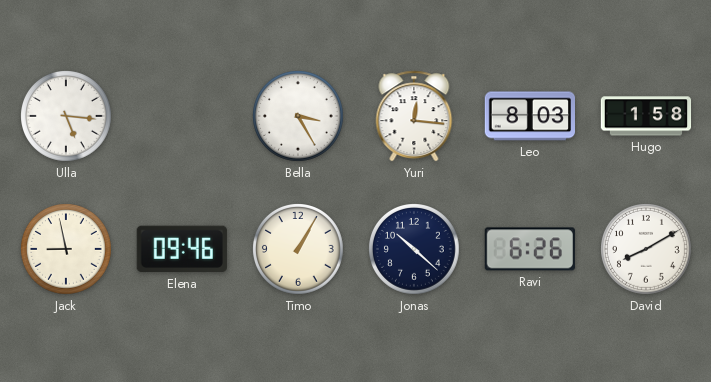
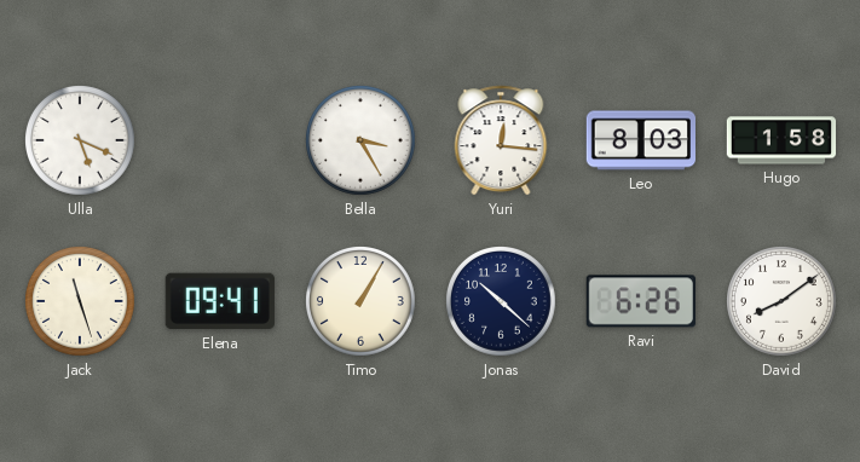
Ulla: 5:16 -> 5:19
Jack: 8:58 -> 11:27
Elena: 09:46 -> 09:41
David: 8:10 -> 8:09
